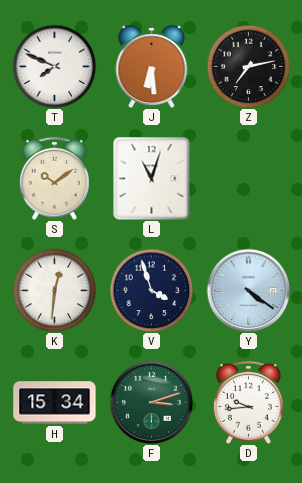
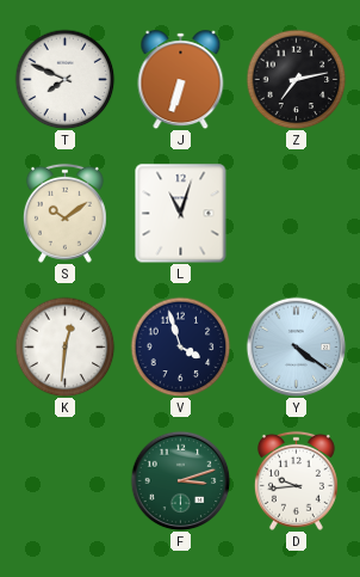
J: 6:29 -> 6:33
H: 15:34 -> none
